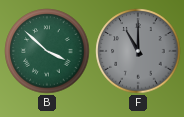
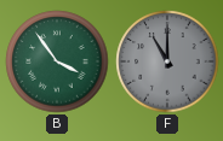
B: 3:52 -> 3:54
